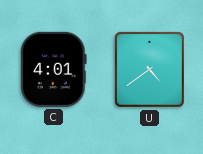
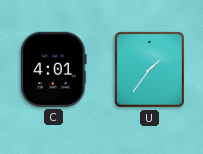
U: 4:39 -> 1:36
